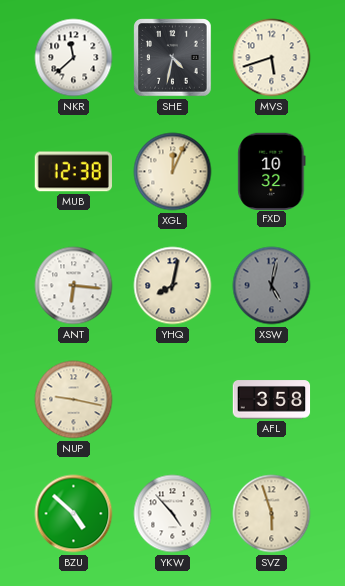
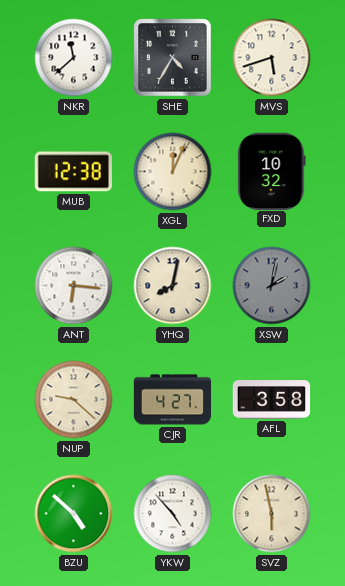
SHE: 4:32 -> 4:35
XSW: 5:02 -> 2:02
NUP: 9:17 -> 9:22
CJR: none -> 4:27
SVZ: 5:57 -> 5:58
